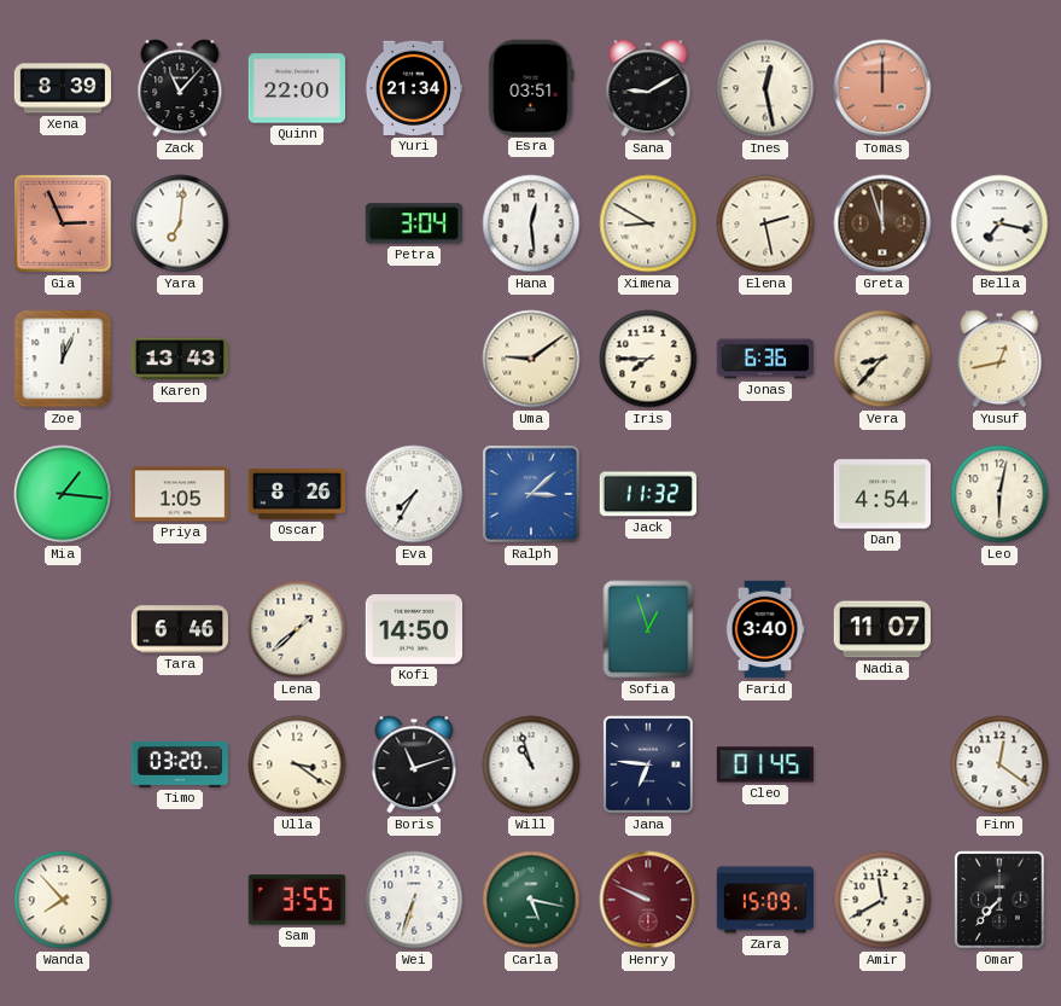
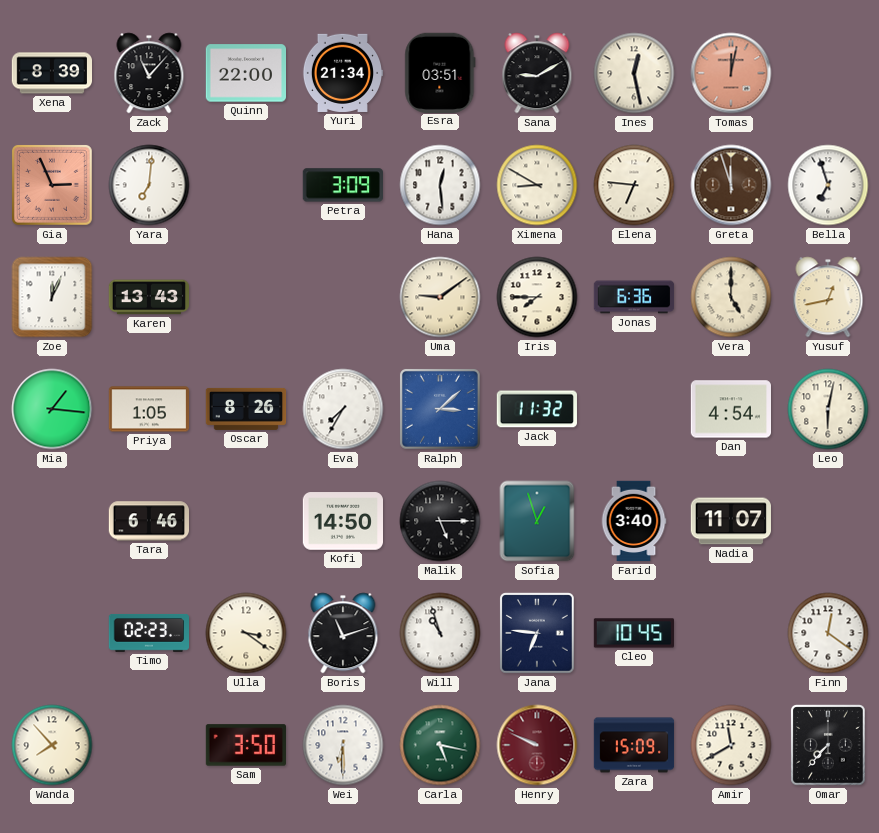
Tomas: 12:00 -> 12:02
Petra: 3:04 -> 3:09
Elena: 2:28 -> 6:46
Bella: 7:17 -> 6:57
Vera: 8:37 -> 5:00
Lena: 1:38 -> none
Malik: none -> 5:15
Timo: 03:20 -> 02:23
Cleo: 01:45 -> 10:45
Sam: 3:55 -> 3:50
Wei: 6:33 -> 6:30
